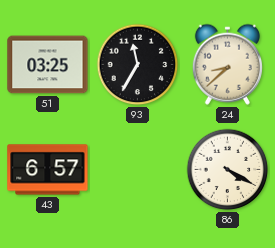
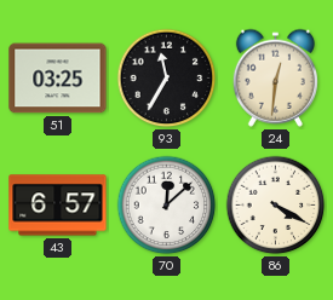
24: 8:38 -> 12:31
70: none -> 12:08
